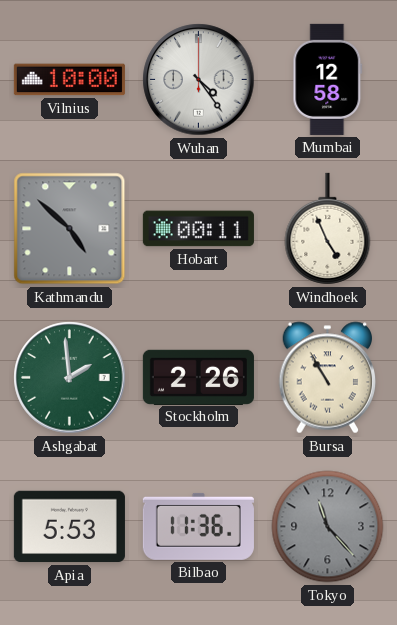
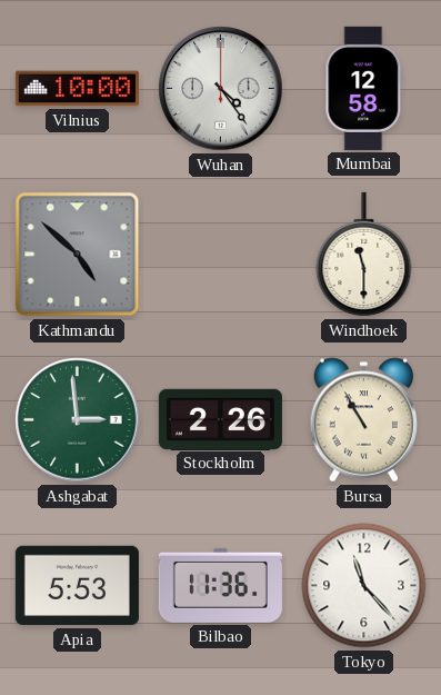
Hobart: 00:11 -> none
Windhoek: 4:56 -> 11:30
Ashgabat: 1:59 -> 2:59
Tokyo dial: grey -> white
